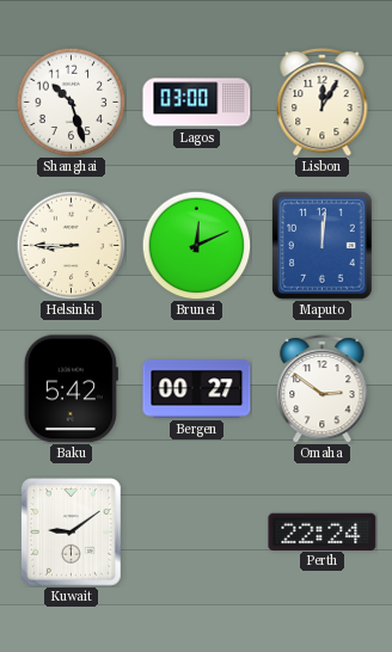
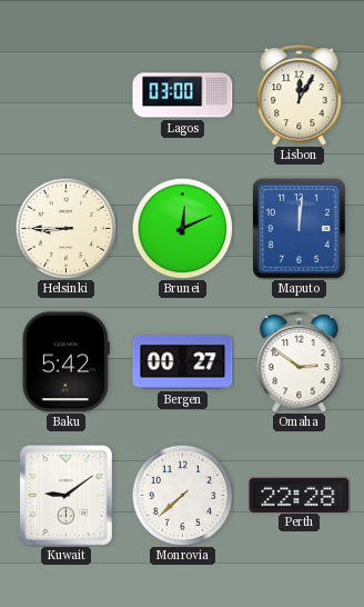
Shanghai: 10:27 -> none
Monrovia: none -> 7:38
Perth: 22:24 -> 22:28
